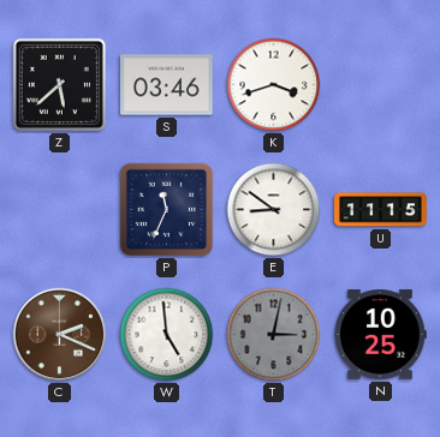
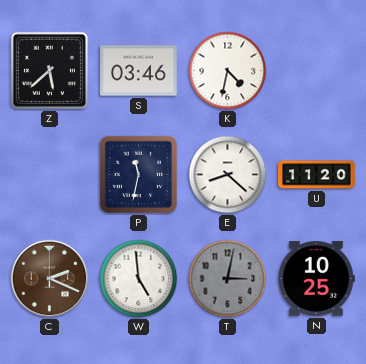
K: 3:42 -> 4:32
P: 11:34 -> 11:32
E: 8:51 -> 8:22
U: 11:15 -> 11:20
